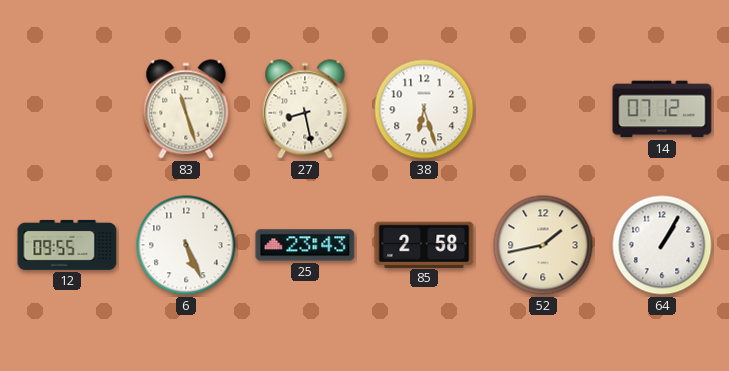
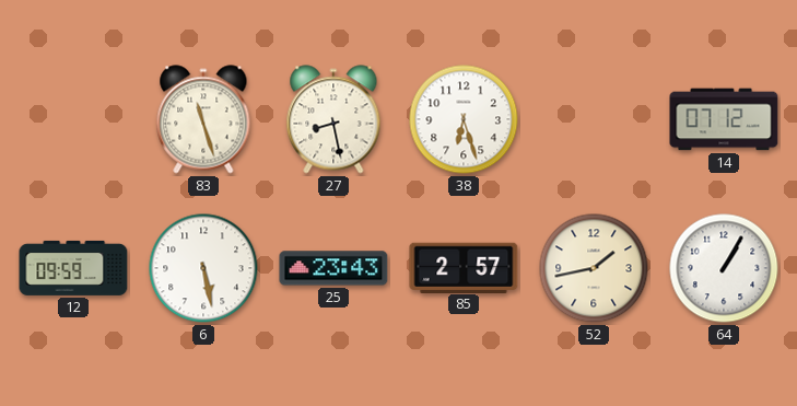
12: 09:55 -> 09:59
6: 5:26 -> 5:28
85: 2:58 -> 2:57
